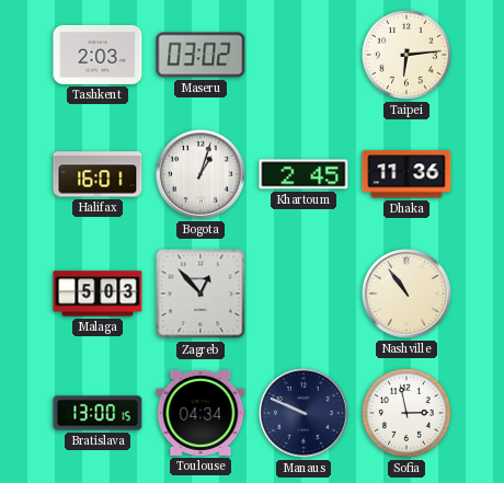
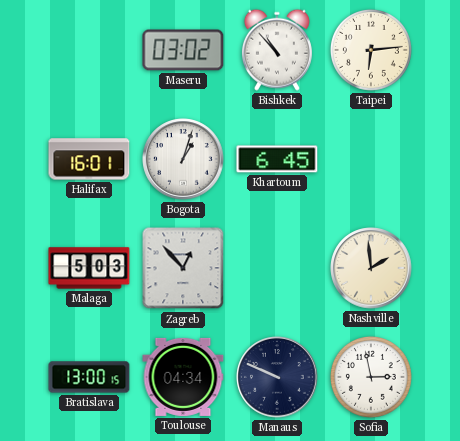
Tashkent: 2:03 -> none
Bishkek: none -> 10:53
Khartoum: 2:45 -> 6:45
Dhaka: 11:36 -> none
Nashville: 10:54 -> 1:59
